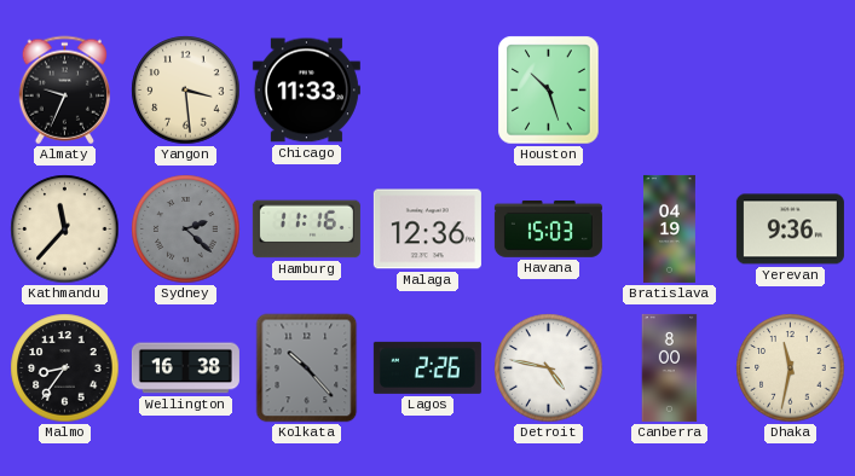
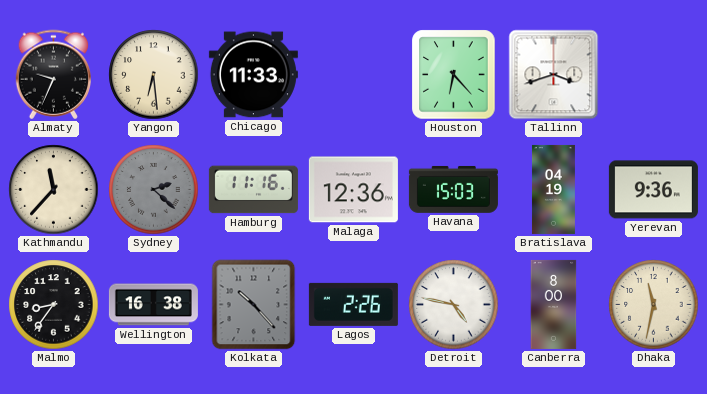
Yangon: 3:29 -> 6:29
Houston: 10:27 -> 6:23
Tallinn: none -> 3:42
